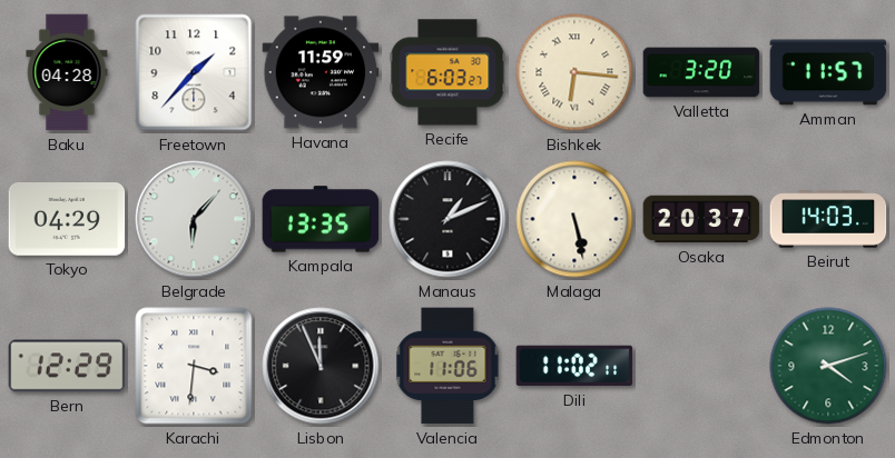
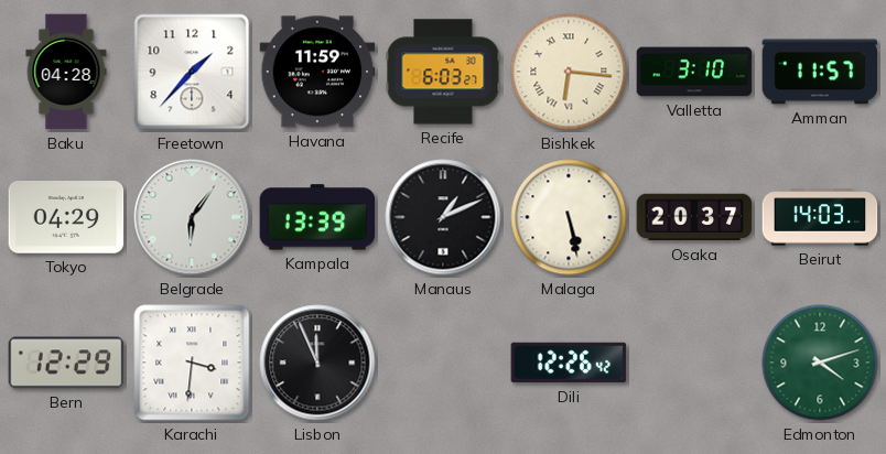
Valletta: 3:20 -> 3:10
Belgrade: 6:07 -> 6:06
Kampala: 13:35 -> 13:39
Valencia: 11:06 -> none
Dili: 11:02 -> 12:26
